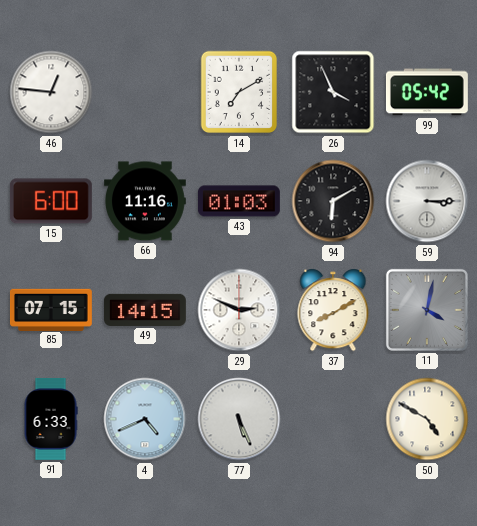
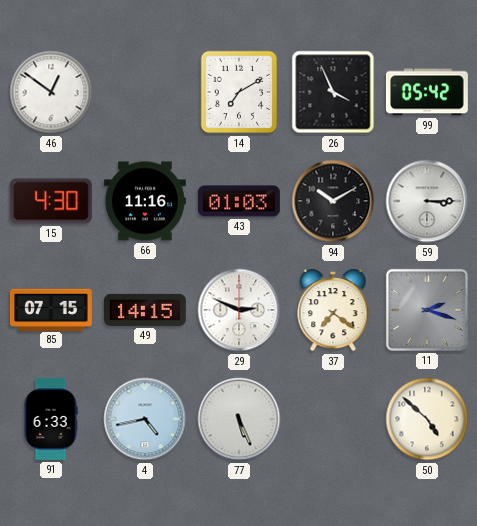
46: 12:46 -> 12:51
15: 6:00 -> 4:30
94: 6:10 -> 10:10
37: 8:10 -> 7:21
11: 4:02 -> 2:18
4: 4:41 -> 4:43
50: 4:50 -> 4:52
